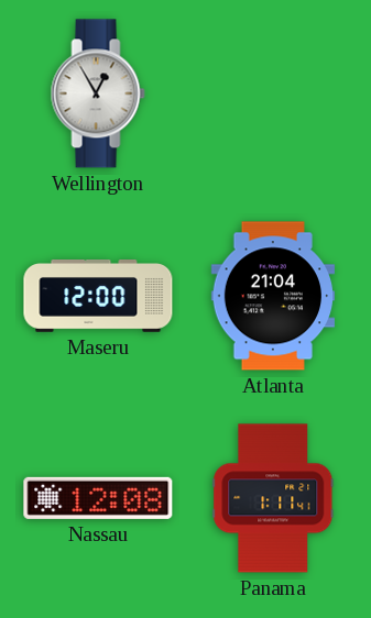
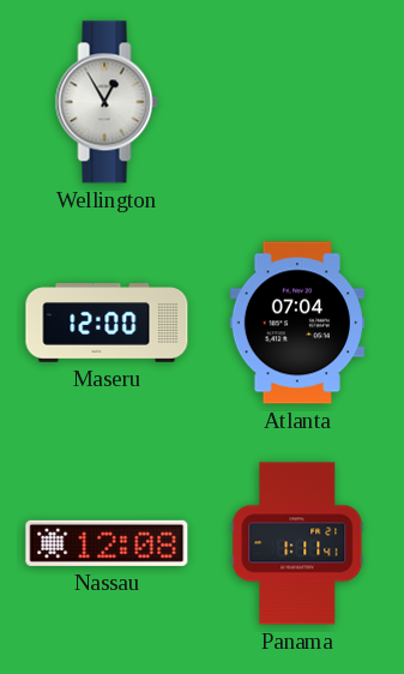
Atlanta: 21:04 -> 07:04
